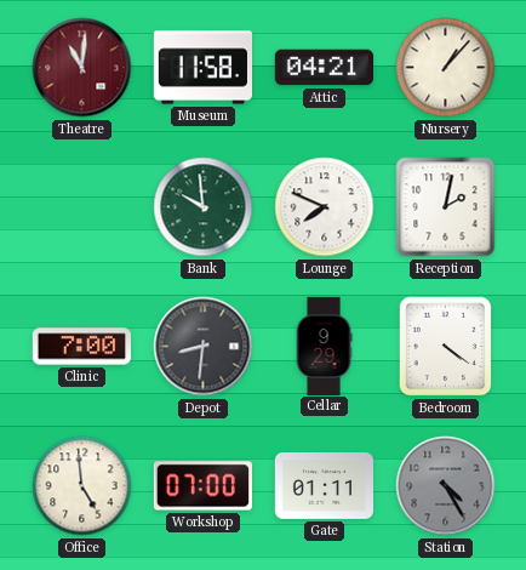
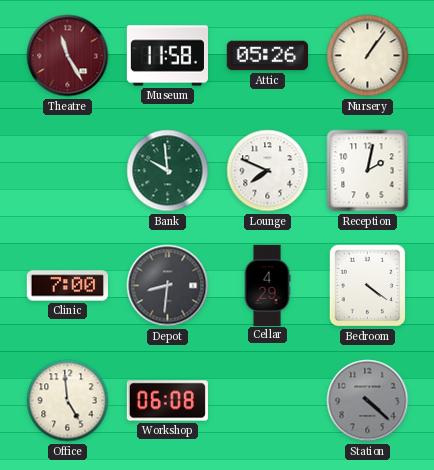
Theatre: 11:01 -> 11:25
Attic: 04:21 -> 05:26
Nursery: 1:07 -> 1:06
Cellar: 9:29 -> 4:29
Workshop: 07:00 -> 06:08
Gate: 01:11 -> none
Station: 4:25 -> 4:22
